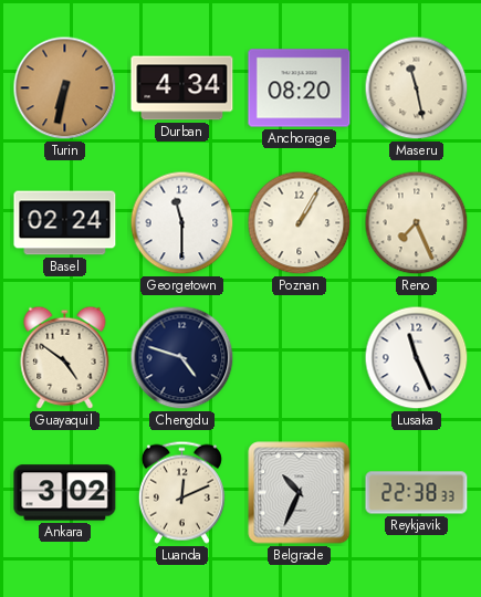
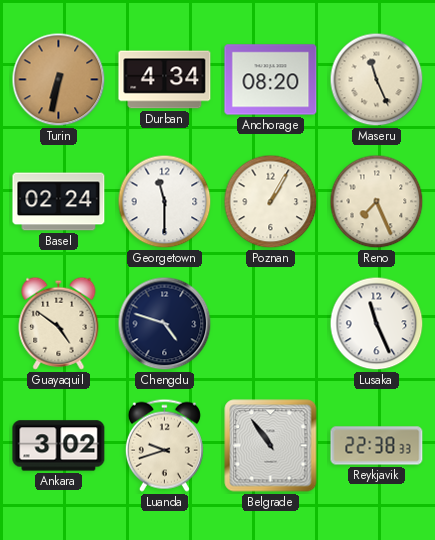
Maseru: 11:28 -> 11:26
Luanda: 12:11 -> 9:42
Belgrade: 10:34 -> 10:54
